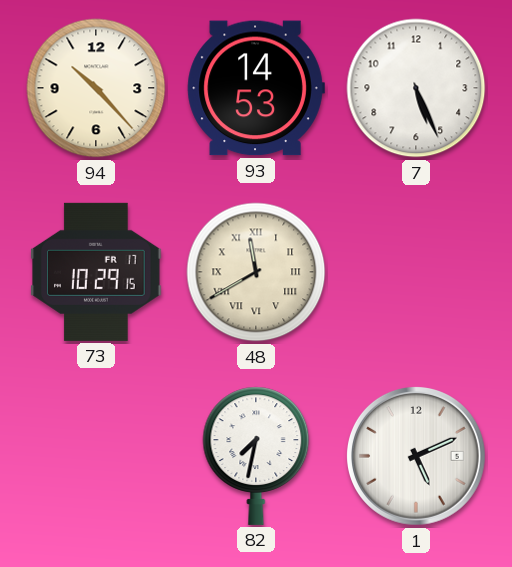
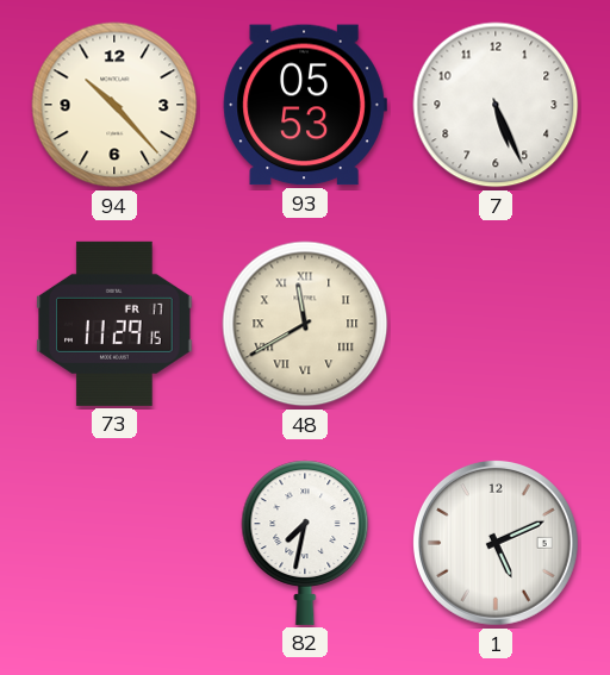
93: 14:53 -> 05:53
73: 10:29 -> 11:29
